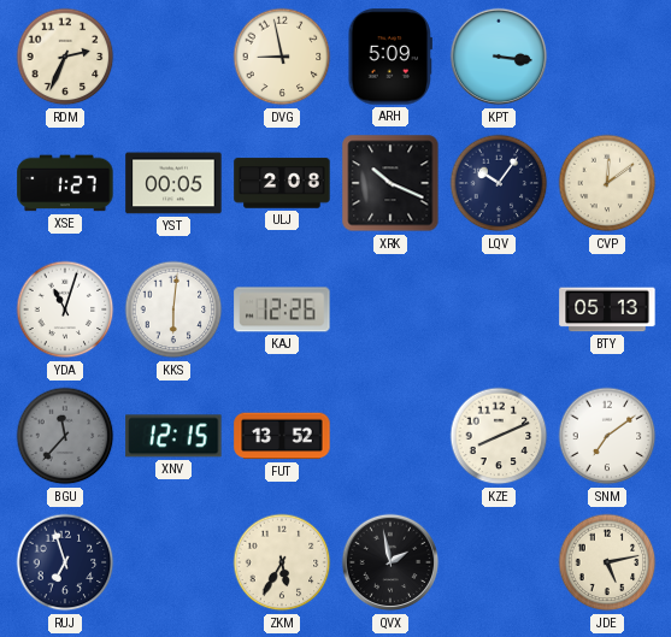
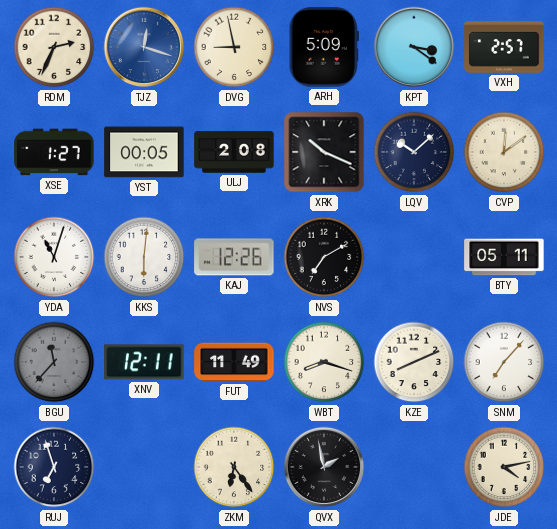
TJZ: none -> 12:18
KPT: 3:16 -> 3:21
VXH: none -> 2:57
LQV: 10:06 -> 10:08
NVS: none -> 7:10
BTY: 05:13 -> 05:11
XNV: 12:15 -> 12:11
FUT: 13:52 -> 11:49
WBT: none -> 8:18
SNM: 7:09 -> 7:07
ZKM: 5:35 -> 6:24
JDE: 5:13 -> 4:13
